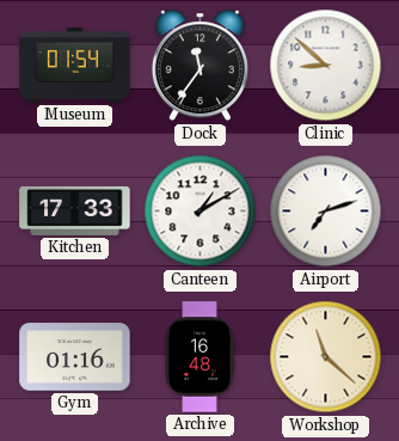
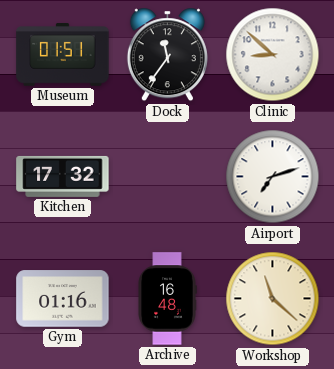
Museum: 01:54 -> 01:51
Kitchen: 17:33 -> 17:32
Canteen: 1:10 -> none
